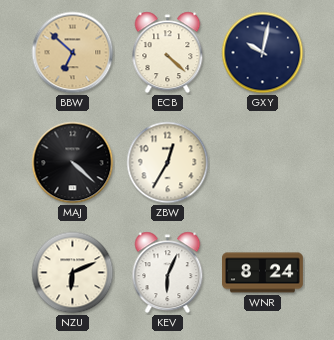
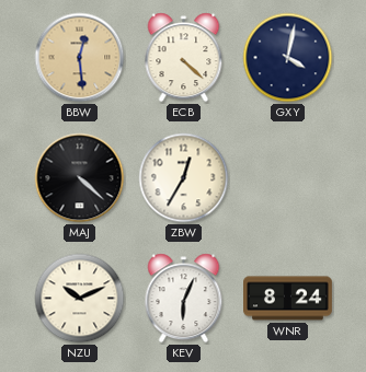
BBW: 6:52 -> 12:29
GXY: 10:02 -> 4:02
NZU: 6:11 -> 10:11
